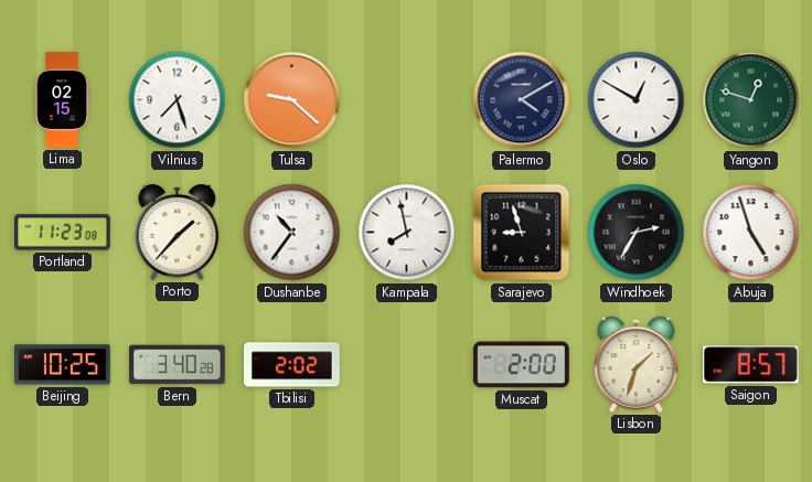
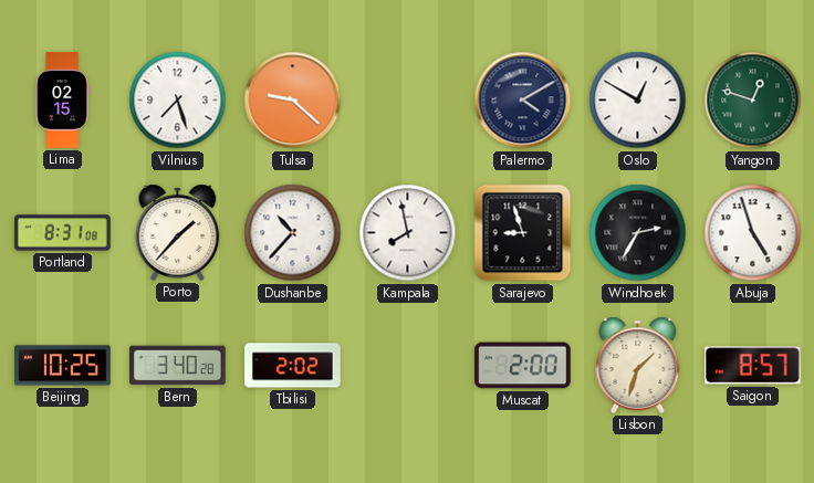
Portland: 11:23 -> 8:31
Dushanbe: 10:36 -> 10:37
